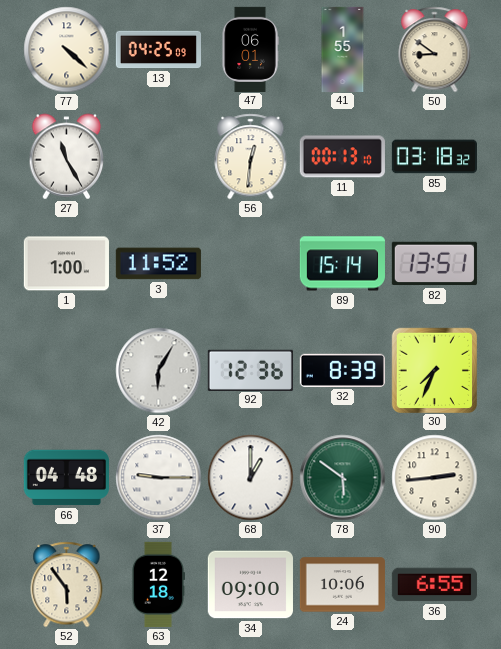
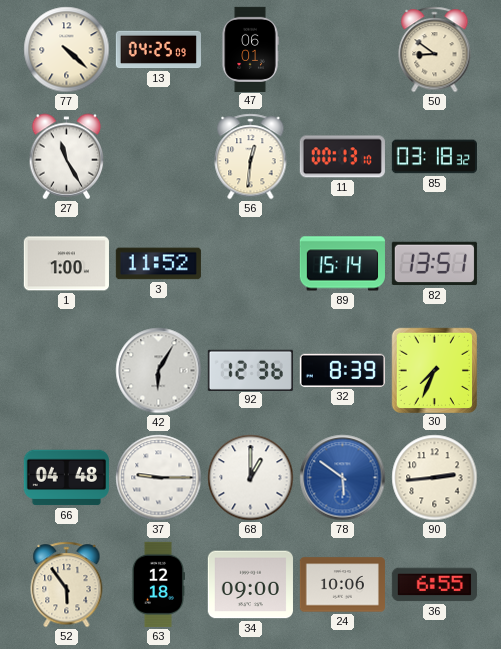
41: 1:55 -> none
78 dial: green -> blue
